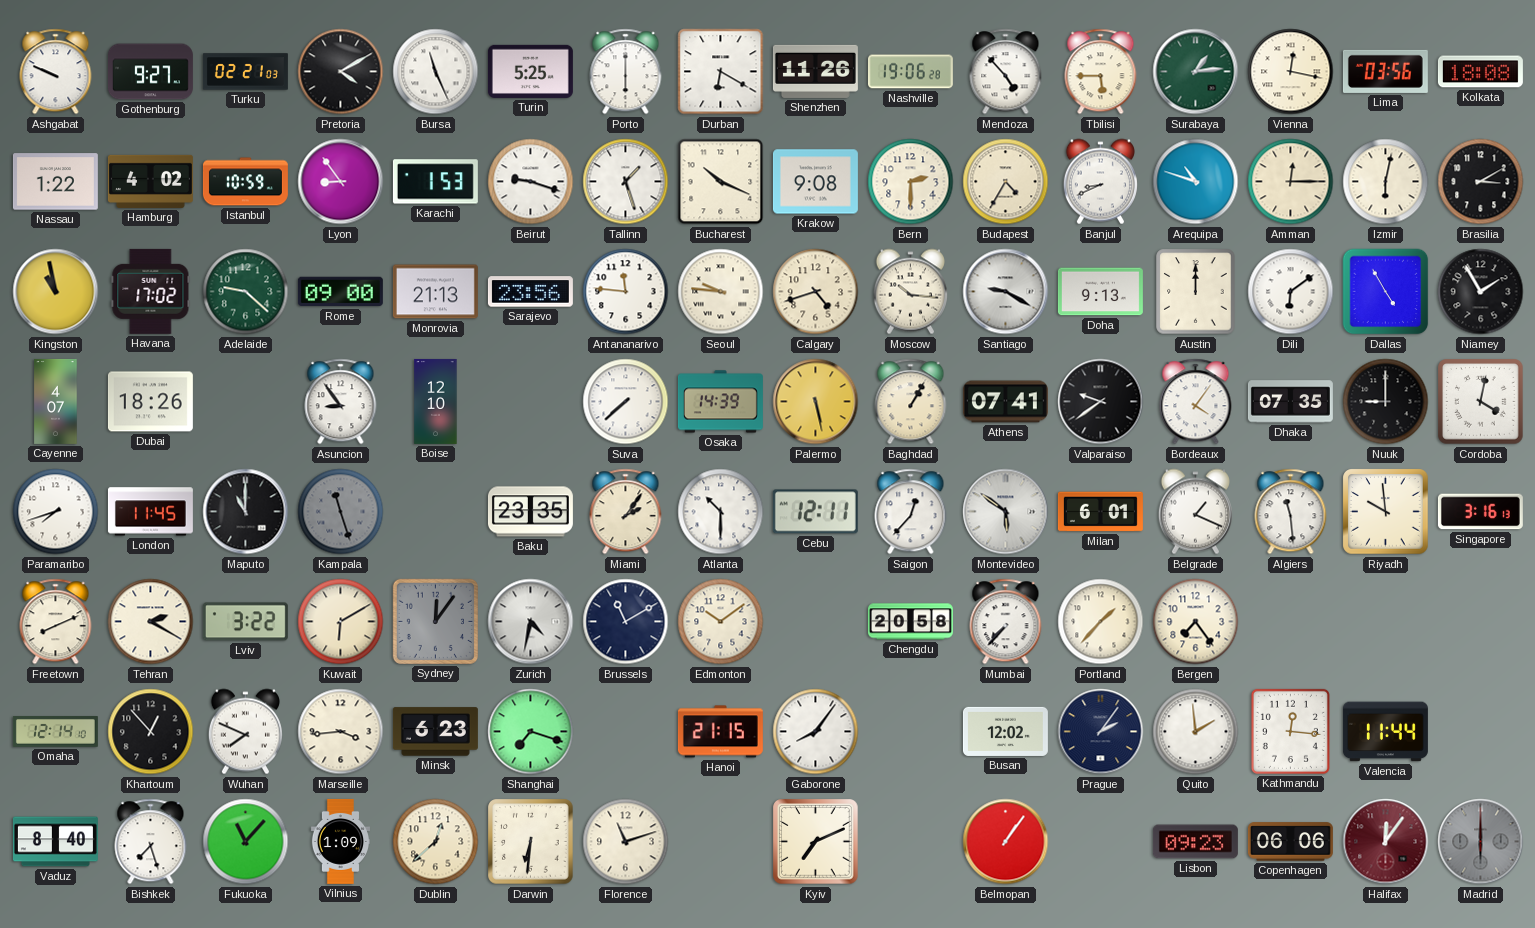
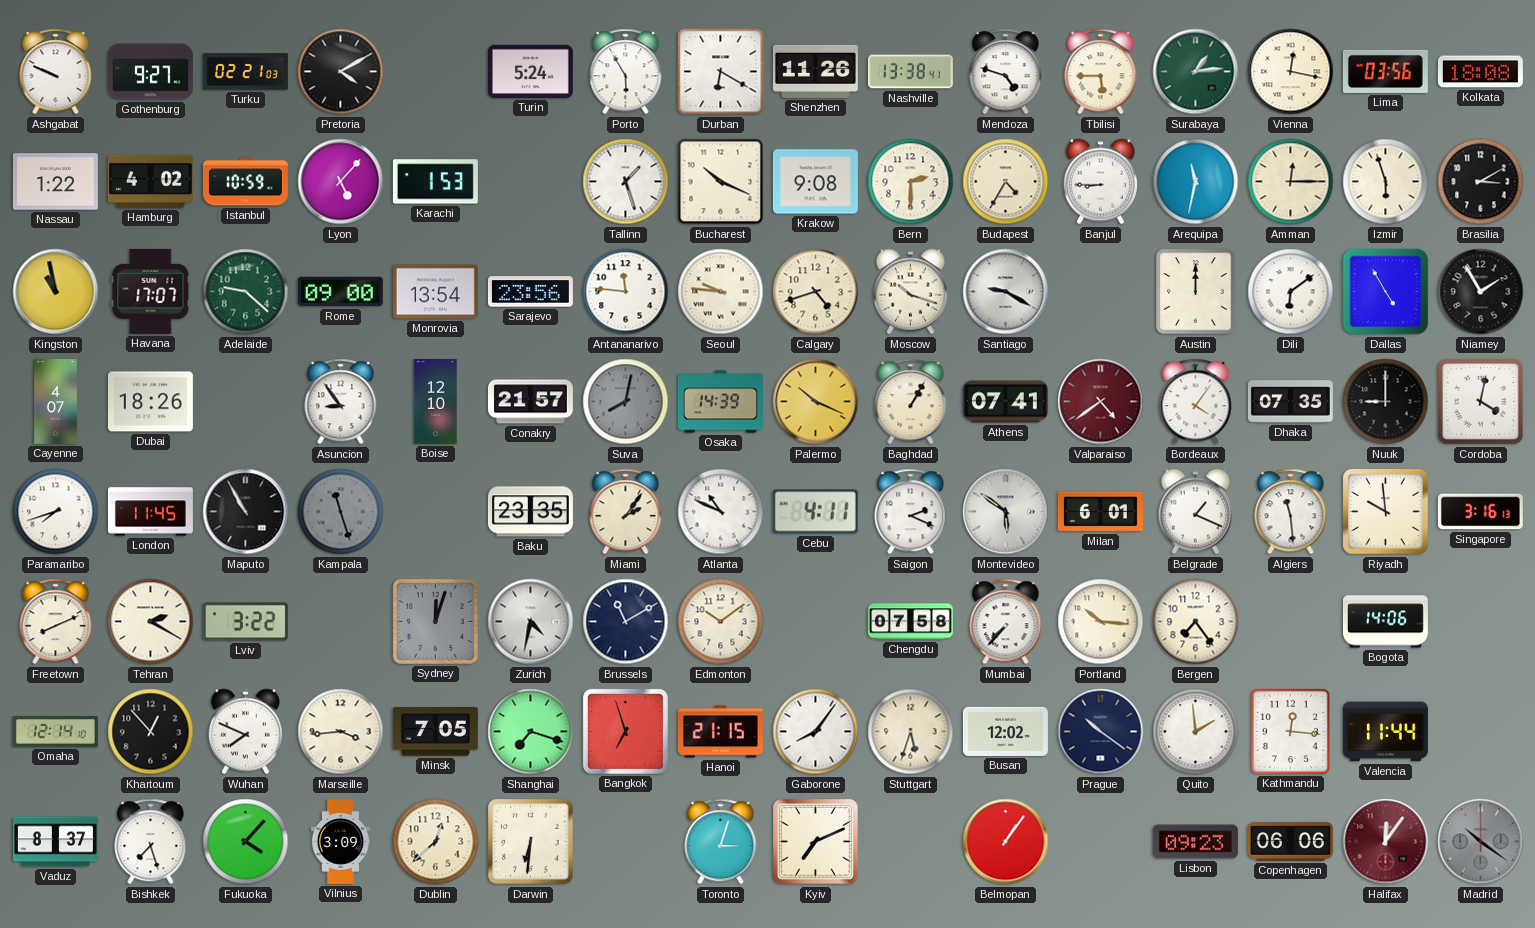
Bursa: 11:26 -> none
Turin: 5:25 -> 5:24
Porto: 6:00 -> 5:55
Nashville: 19:06 -> 13:38
Mendoza: 4:53 -> 4:48
Lyon: 8:54 -> 5:07
Beirut: 9:18 -> none
Banjul: 8:41 -> 8:45
Arequipa: 10:48 -> 11:32
Izmir: 6:02 -> 5:57
Havana: 17:02 -> 17:07
Monrovia: 21:13 -> 13:54
Moscow: 10:16 -> 10:18
Doha: 9:13 -> none
Conakry: none -> 21:57
Suva: 7:38 -> 8:02
Suva dial: white -> grey
Palermo: 5:28 -> 10:19
Valparaiso: 9:39 -> 4:39
Valparaiso dial: black -> burgundy
Maputo: 11:00 -> 10:55
Atlanta: 10:30 -> 10:49
Cebu: 12:11 -> 4:11
Saigon: 12:37 -> 2:19
Kuwait: 6:10 -> none
Sydney: 12:06 -> 12:03
Chengdu: 20:58 -> 07:58
Portland: 1:37 -> 10:16
Bogota: none -> 14:06
Minsk: 6:23 -> 7:05
Bangkok: none -> 6:57
Stuttgart: none -> 5:33
Prague: 2:06 -> 10:21
Vaduz: 8:40 -> 8:37
Fukuoka: 11:07 -> 4:07
Vilnius: 1:09 -> 3:09
Florence: 11:12 -> none
Toronto: none -> 3:03
Madrid: 6:00 -> 10:21
